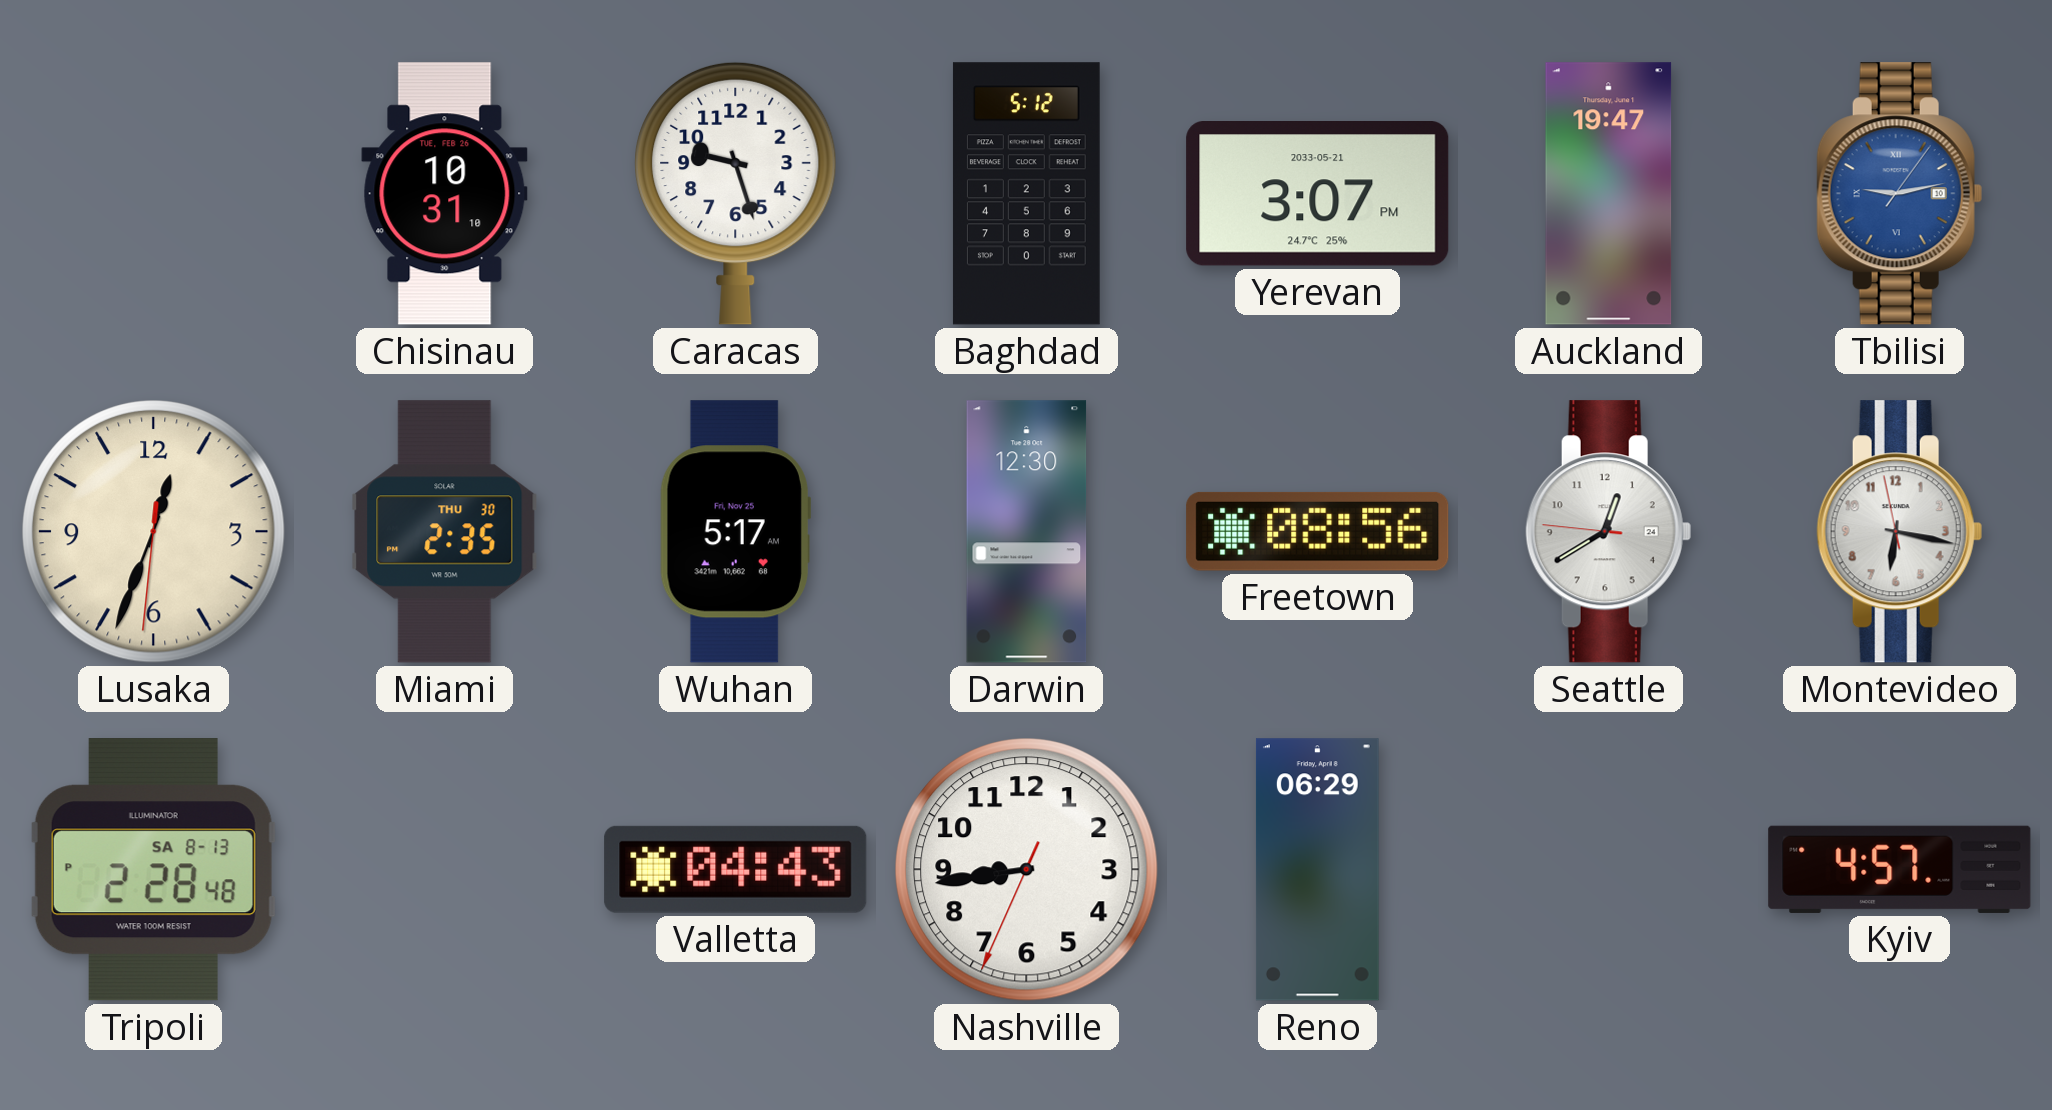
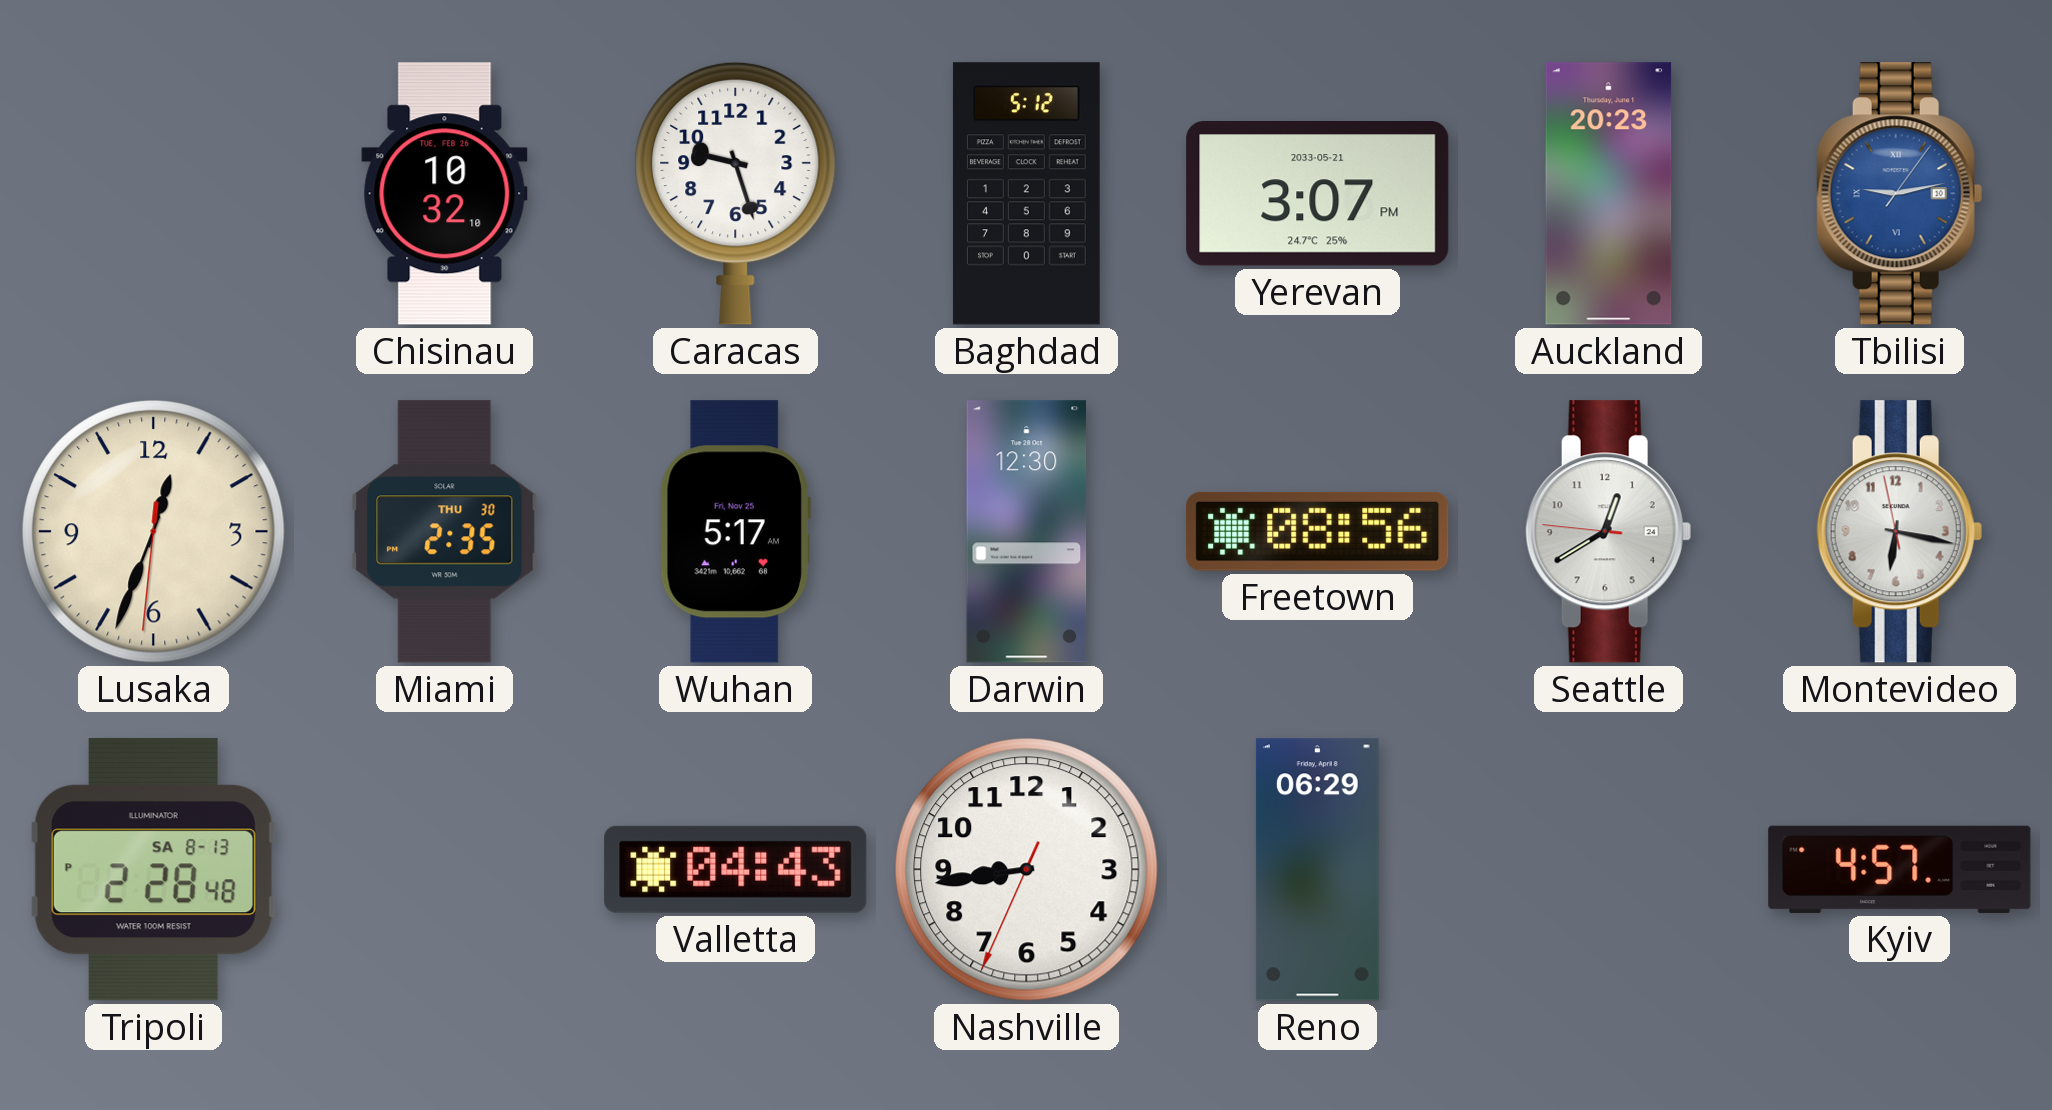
Chisinau: 10:31 -> 10:32
Auckland: 19:47 -> 20:23
